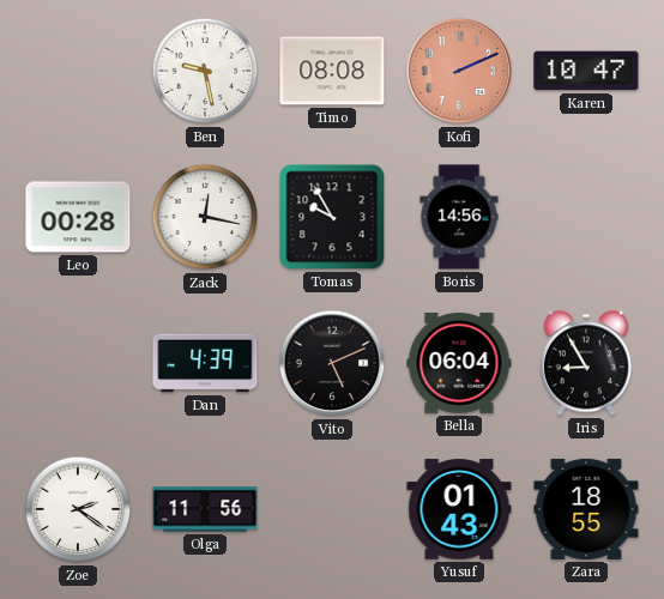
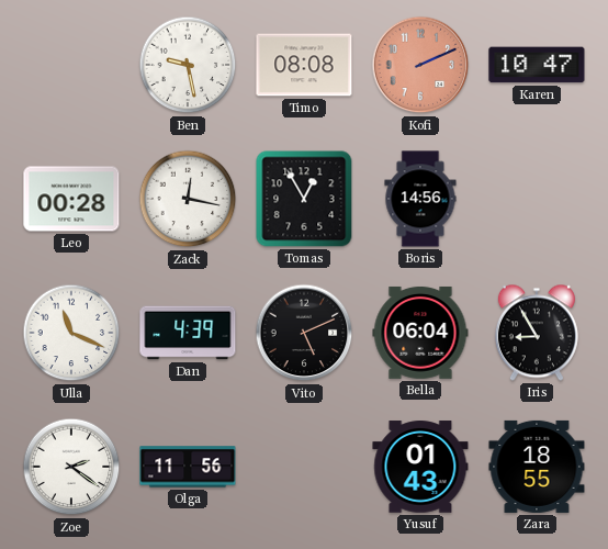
Tomas: 9:55 -> 12:55
Ulla: none -> 11:19
